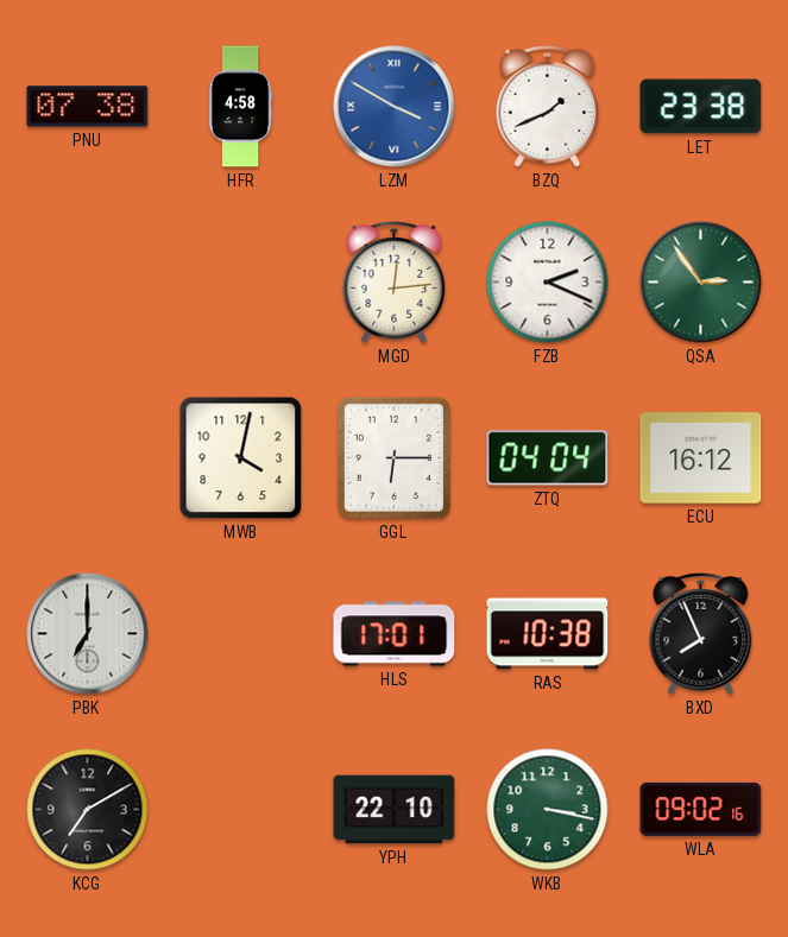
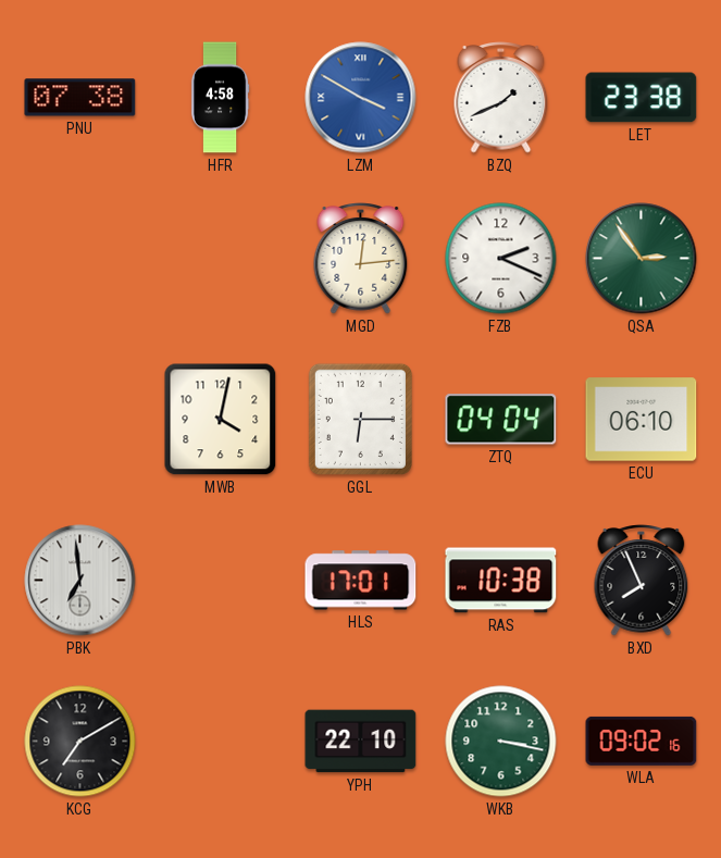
ECU: 16:12 -> 06:10
PBK: 7:00 -> 6:59
